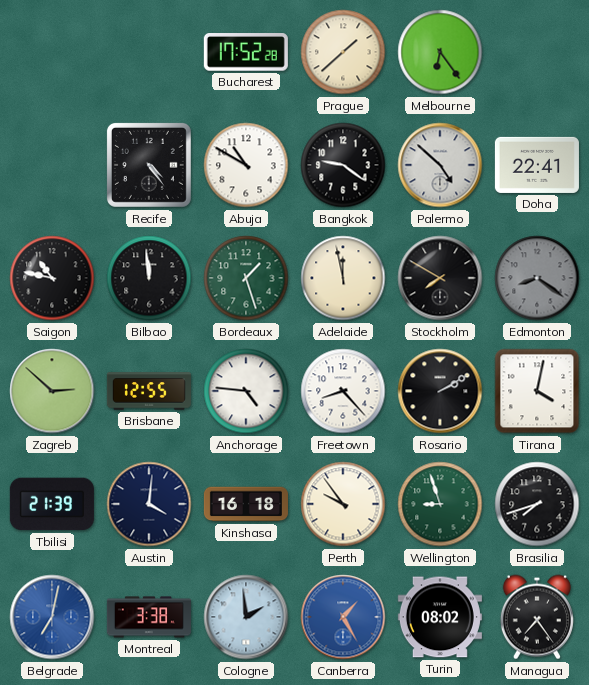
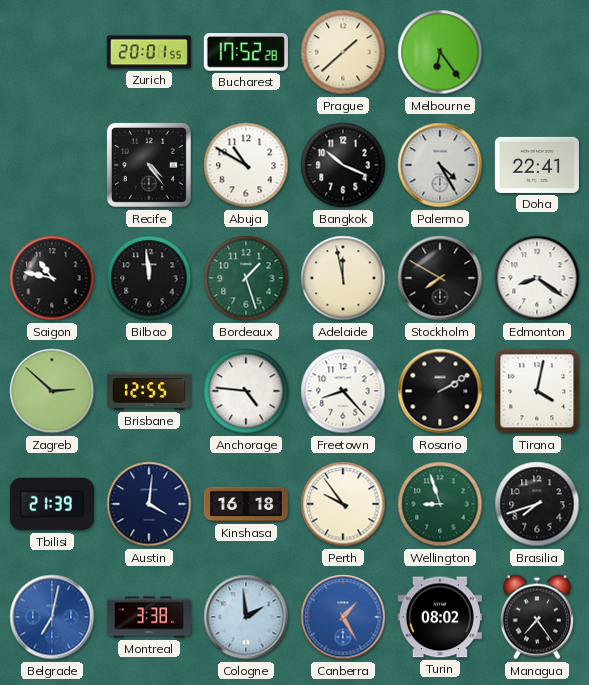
Zurich: none -> 20:01
Bangkok: 9:21 -> 10:19
Palermo: 4:52 -> 4:25
Edmonton dial: grey -> white
